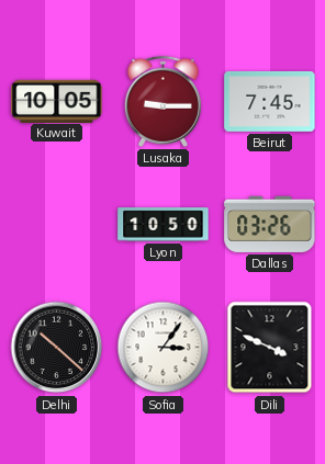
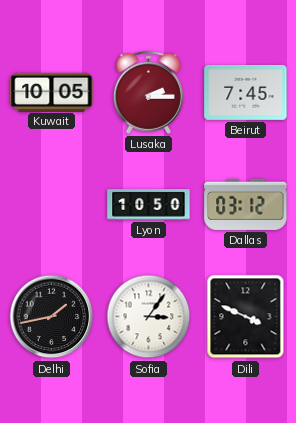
Lusaka: 9:15 -> 2:15
Dallas: 03:26 -> 03:12
Delhi: 10:22 -> 1:43
